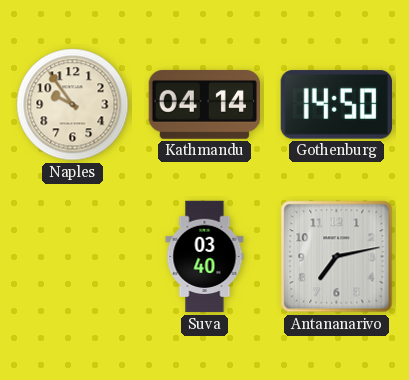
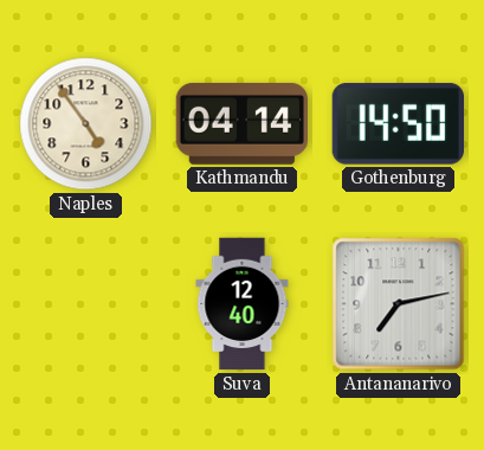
Naples: 9:54 -> 4:54
Suva: 03:40 -> 12:40
